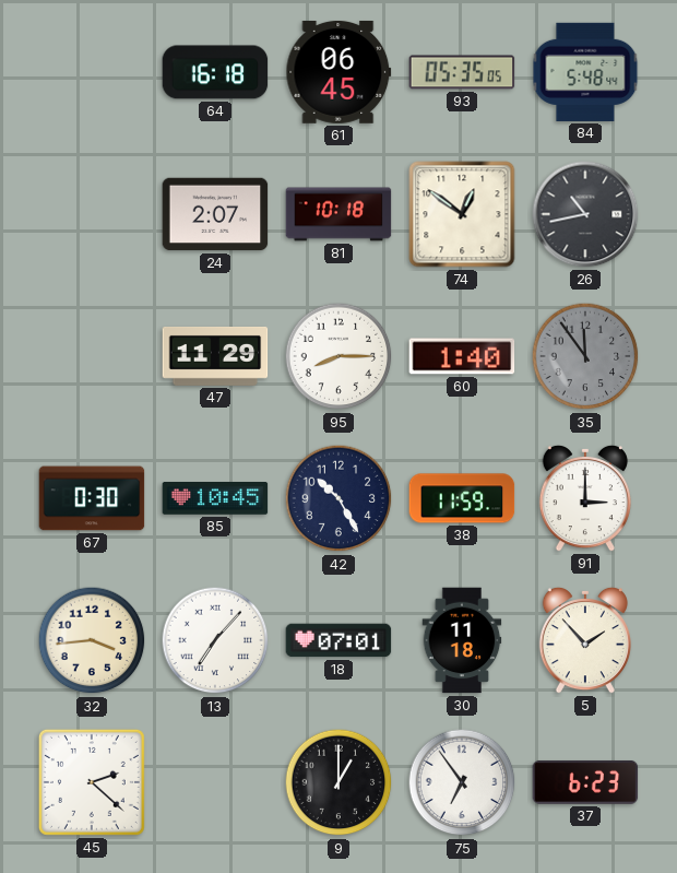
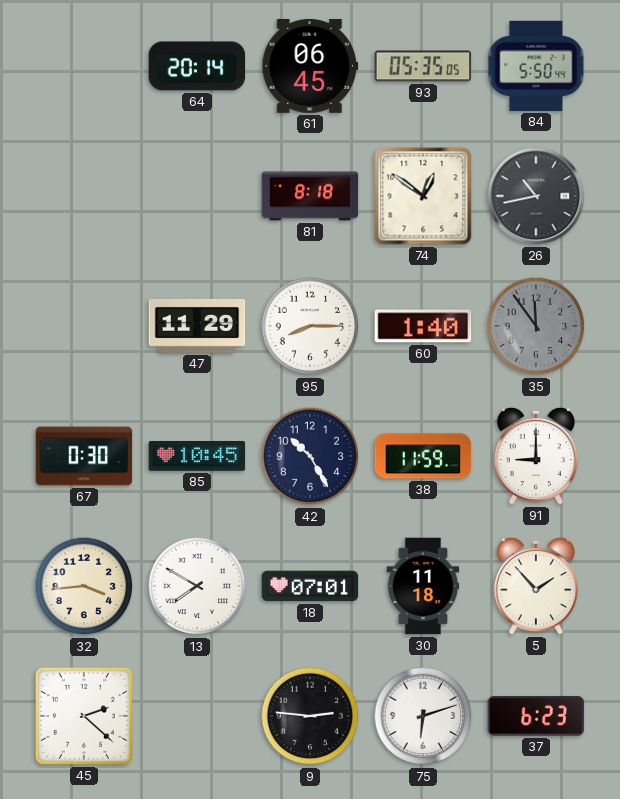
64: 16:18 -> 20:14
84: 5:48 -> 5:50
24: 2:07 -> none
81: 10:18 -> 8:18
91: 3:00 -> 9:00
13: 7:07 -> 7:50
9: 1:00 -> 2:46
75: 6:54 -> 6:12
